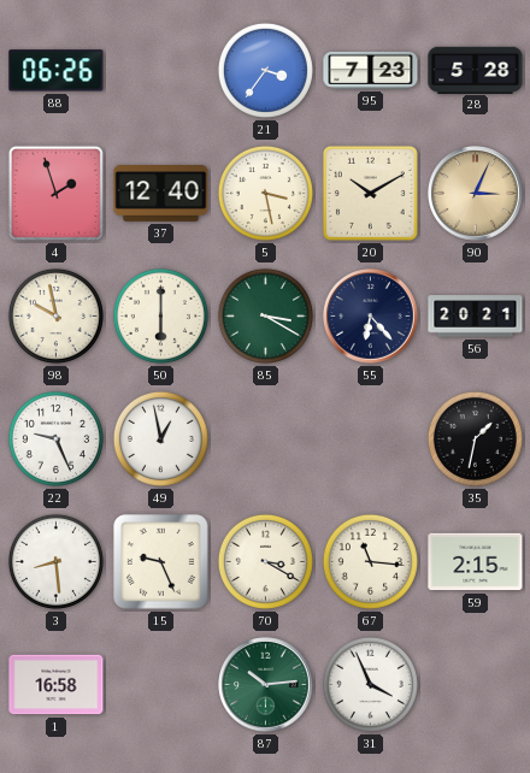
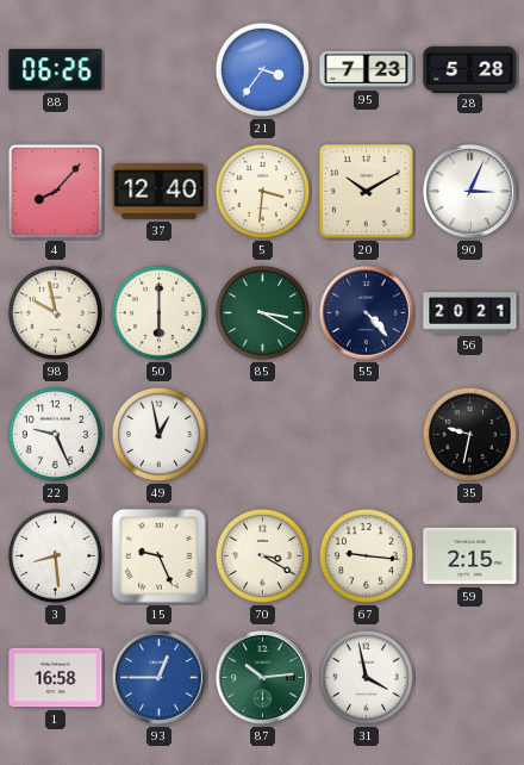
4: 1:57 -> 8:07
5: 3:28 -> 3:31
90 dial: champagne -> white
55: 6:23 -> 4:23
35: 1:32 -> 9:32
67: 11:16 -> 9:16
93: none -> 12:45
31: 3:56 -> 3:58
